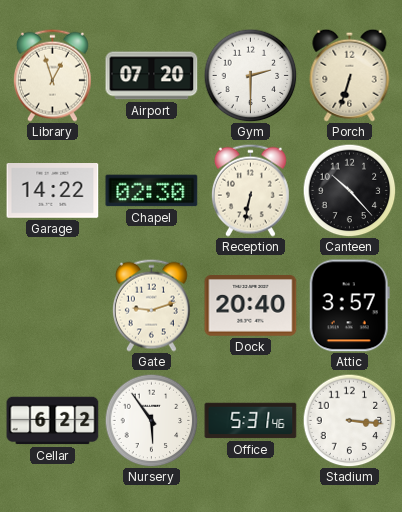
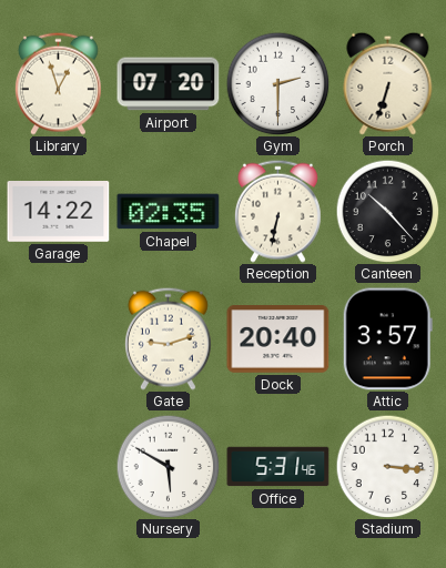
Chapel: 02:30 -> 02:35
Cellar: 6:22 -> none
Nursery: 5:54 -> 5:50
